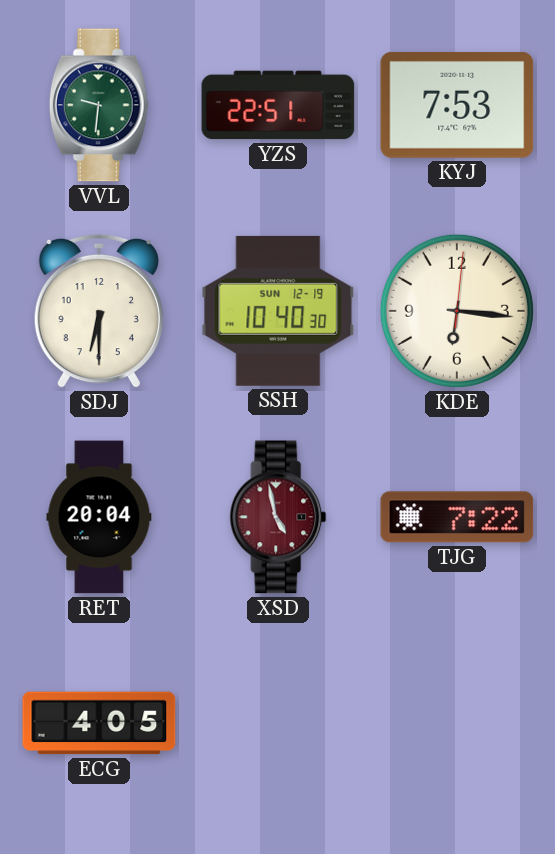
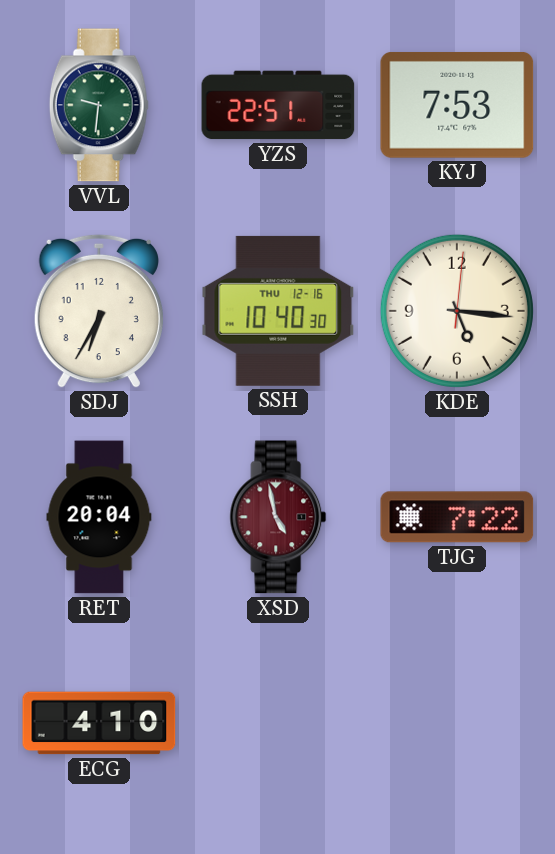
SDJ: 6:30 -> 6:35
SSH date: SUN 12-19 -> THU 12-16
KDE: 6:16 -> 5:16
ECG: 4:05 -> 4:10
